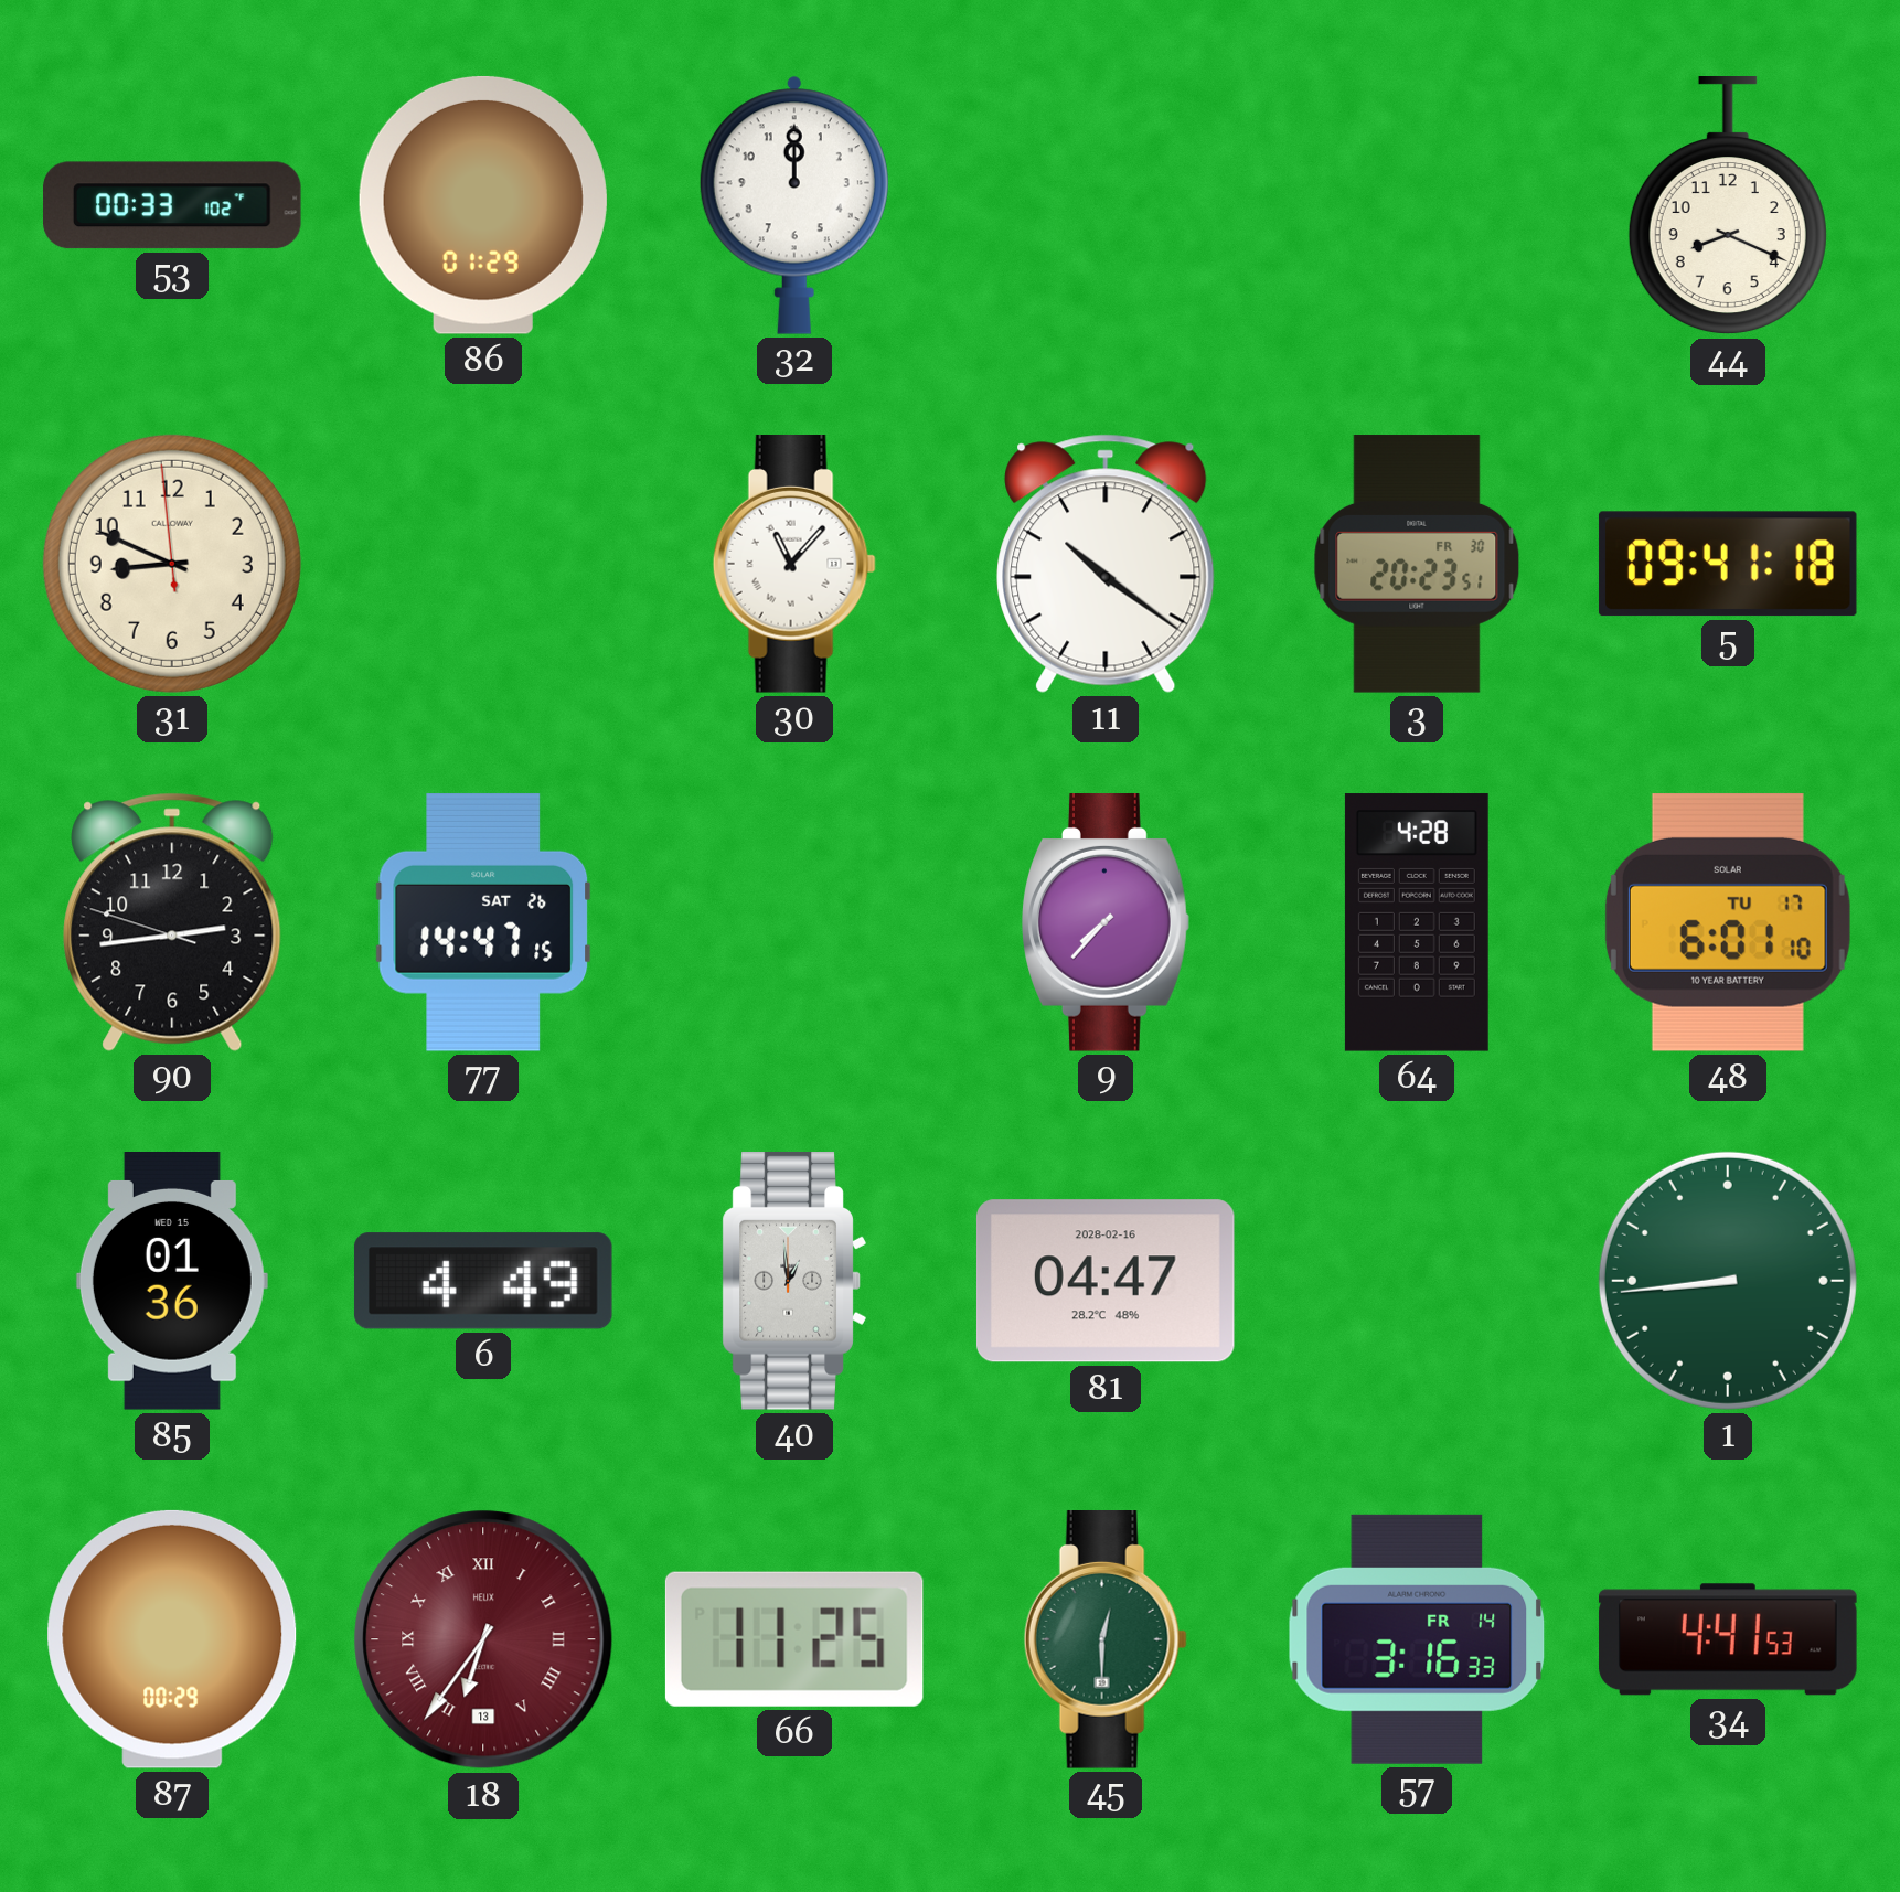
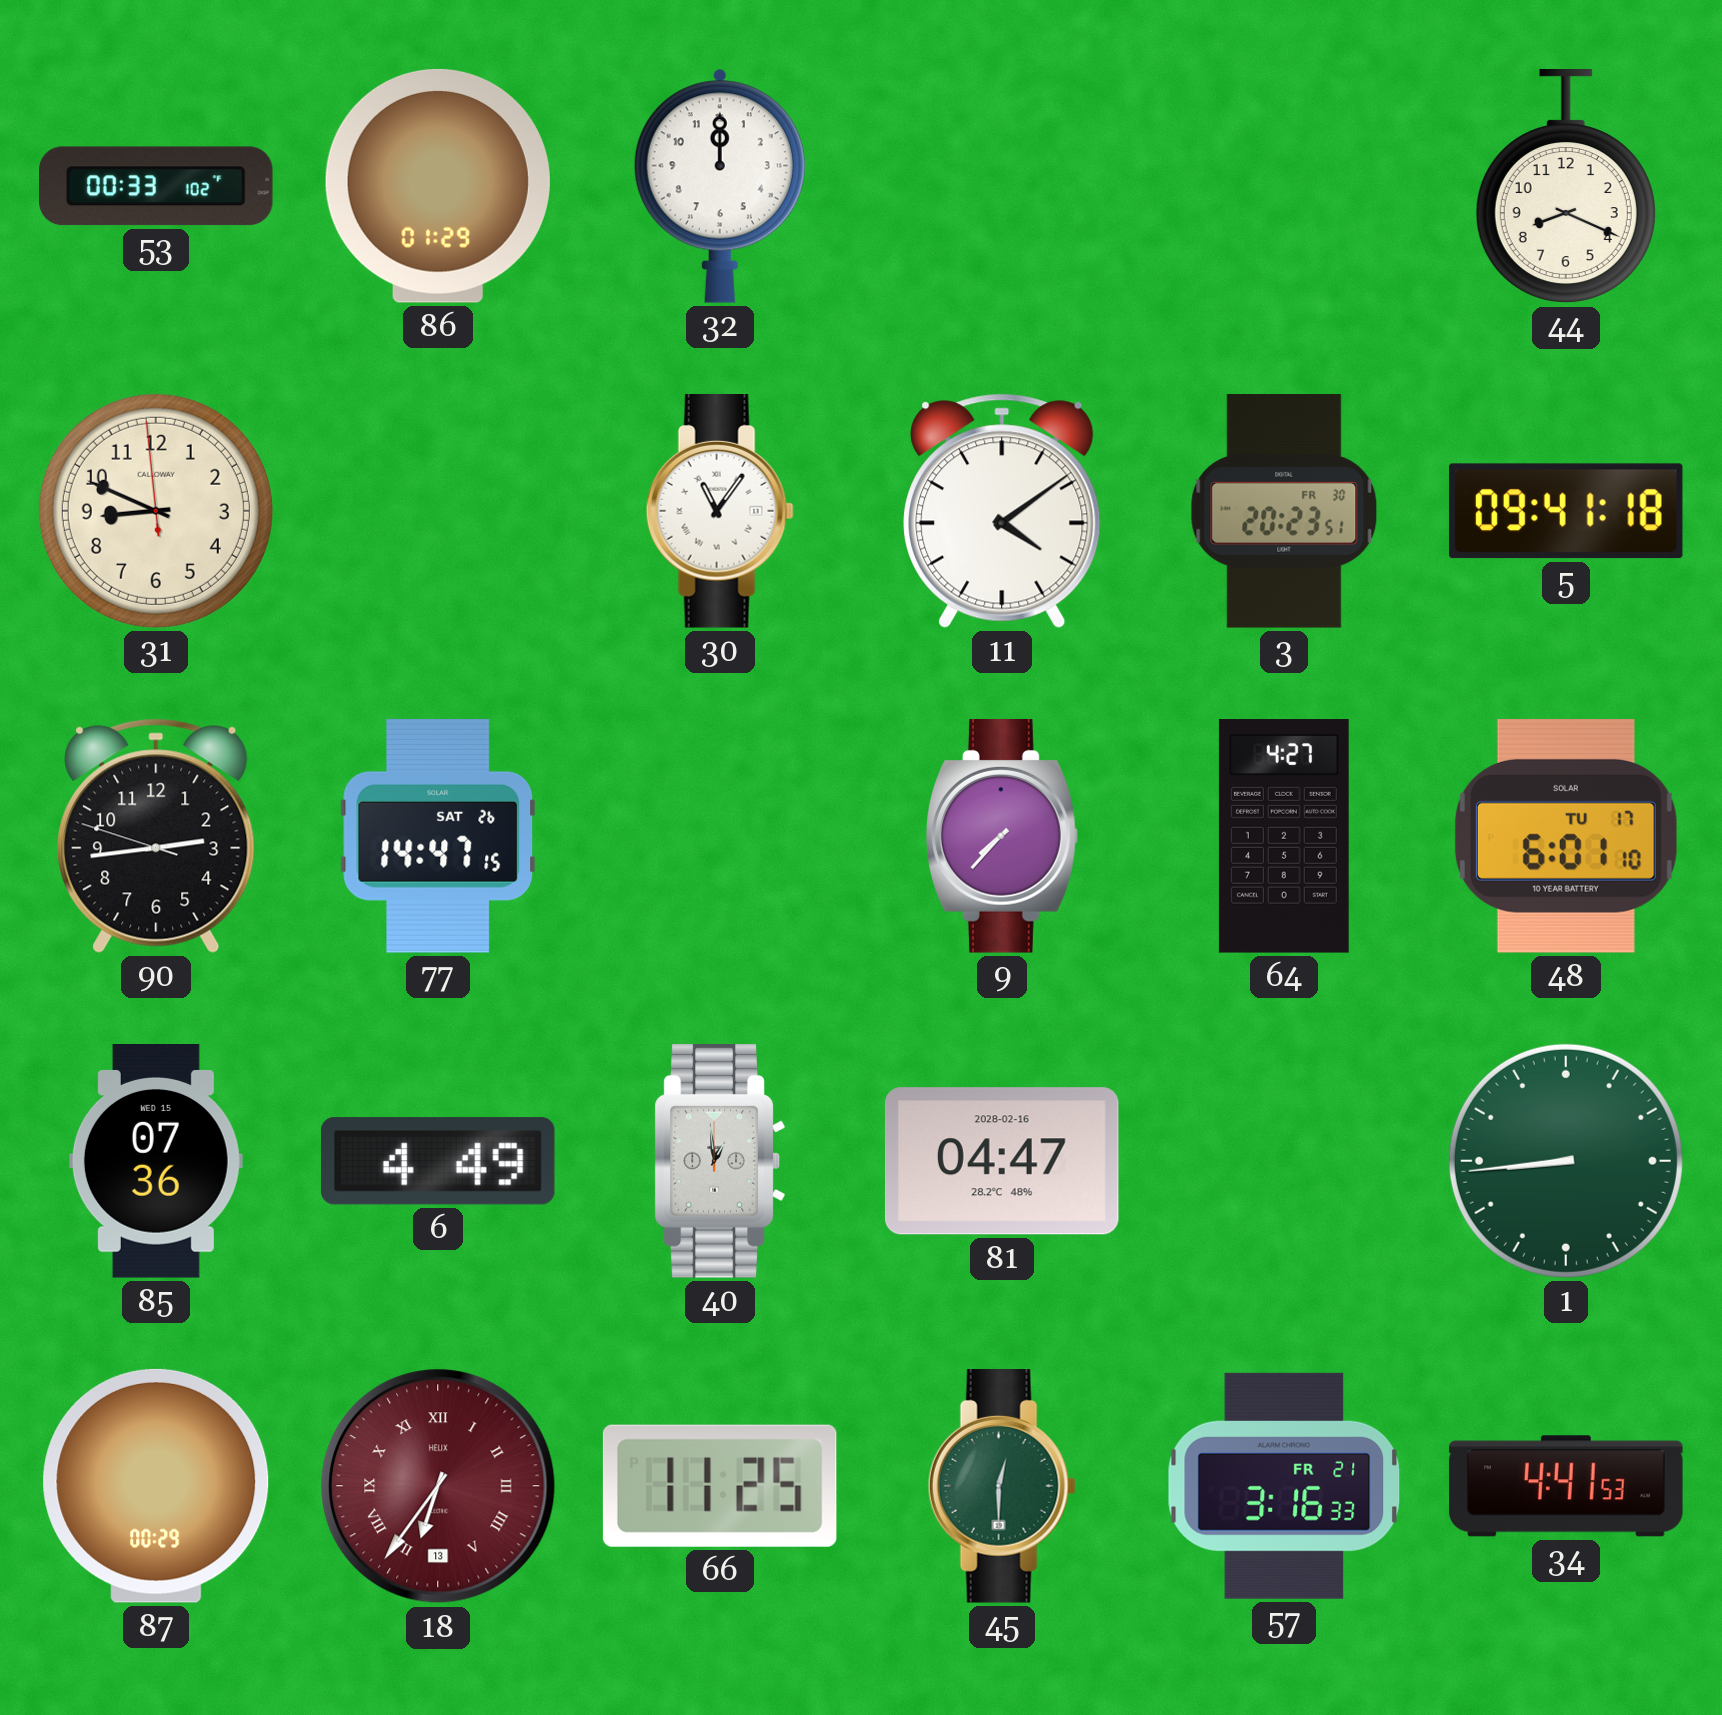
30: 11:07 -> 11:06
11: 10:21 -> 4:09
64: 4:28 -> 4:27
85: 01:36 -> 07:36
57 date: FR 14 -> FR 21
